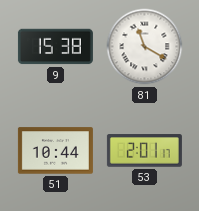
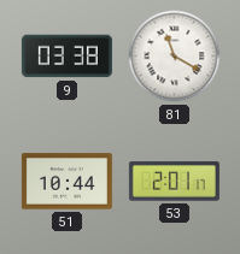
9: 15:38 -> 03:38
